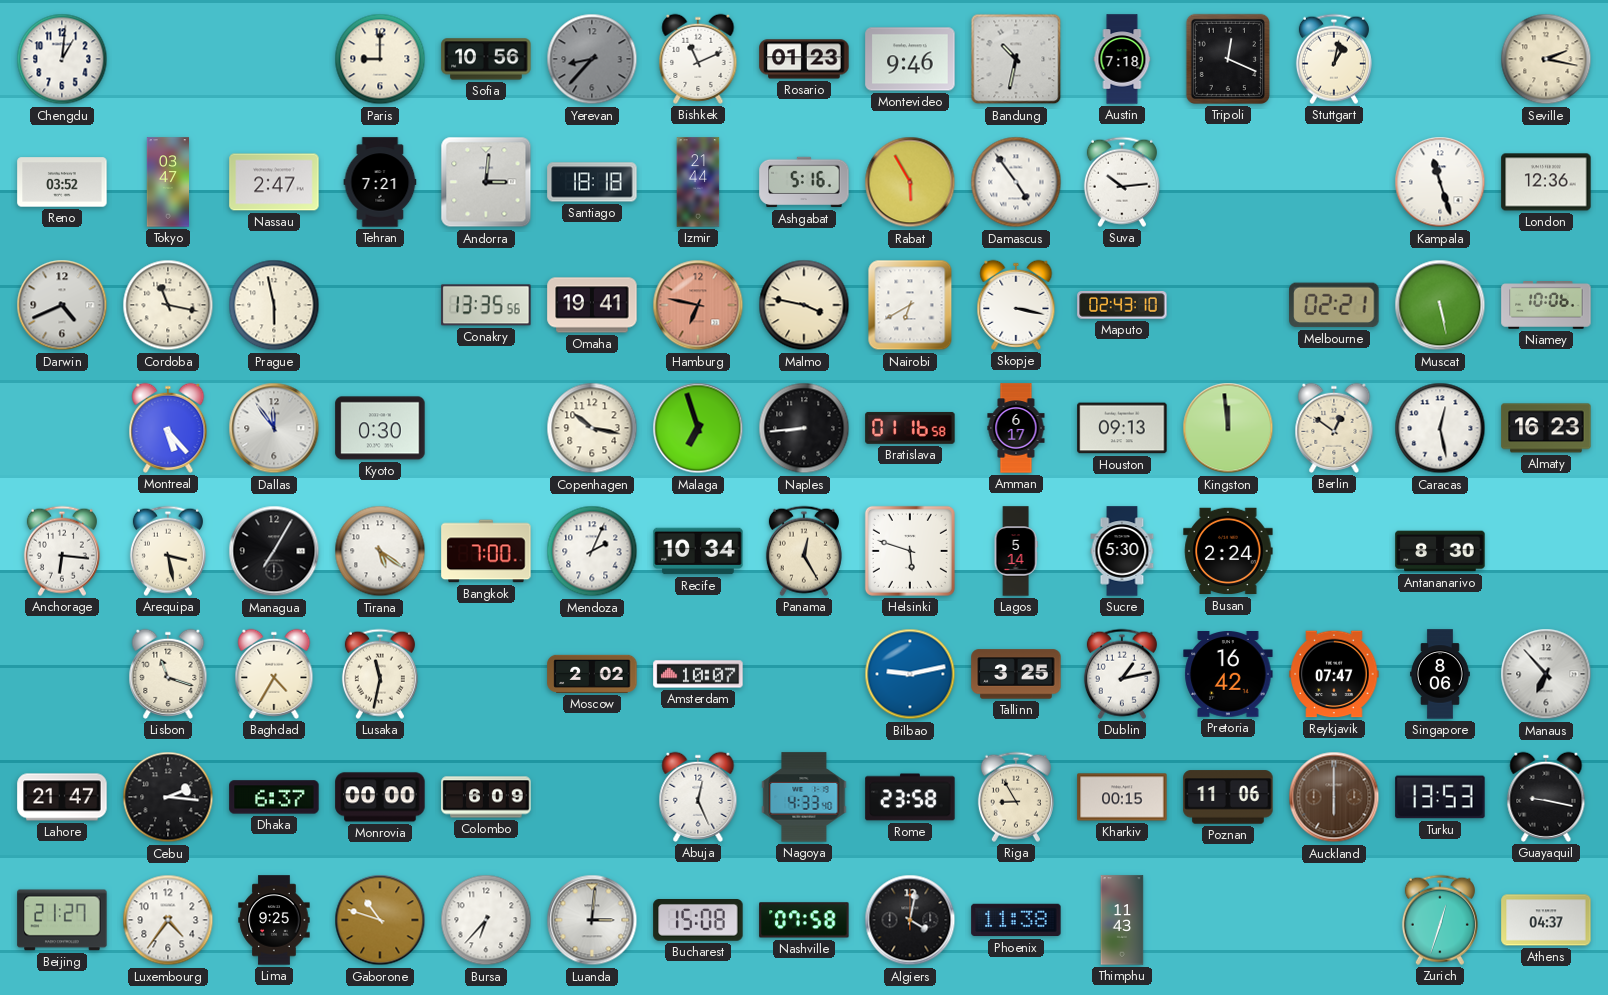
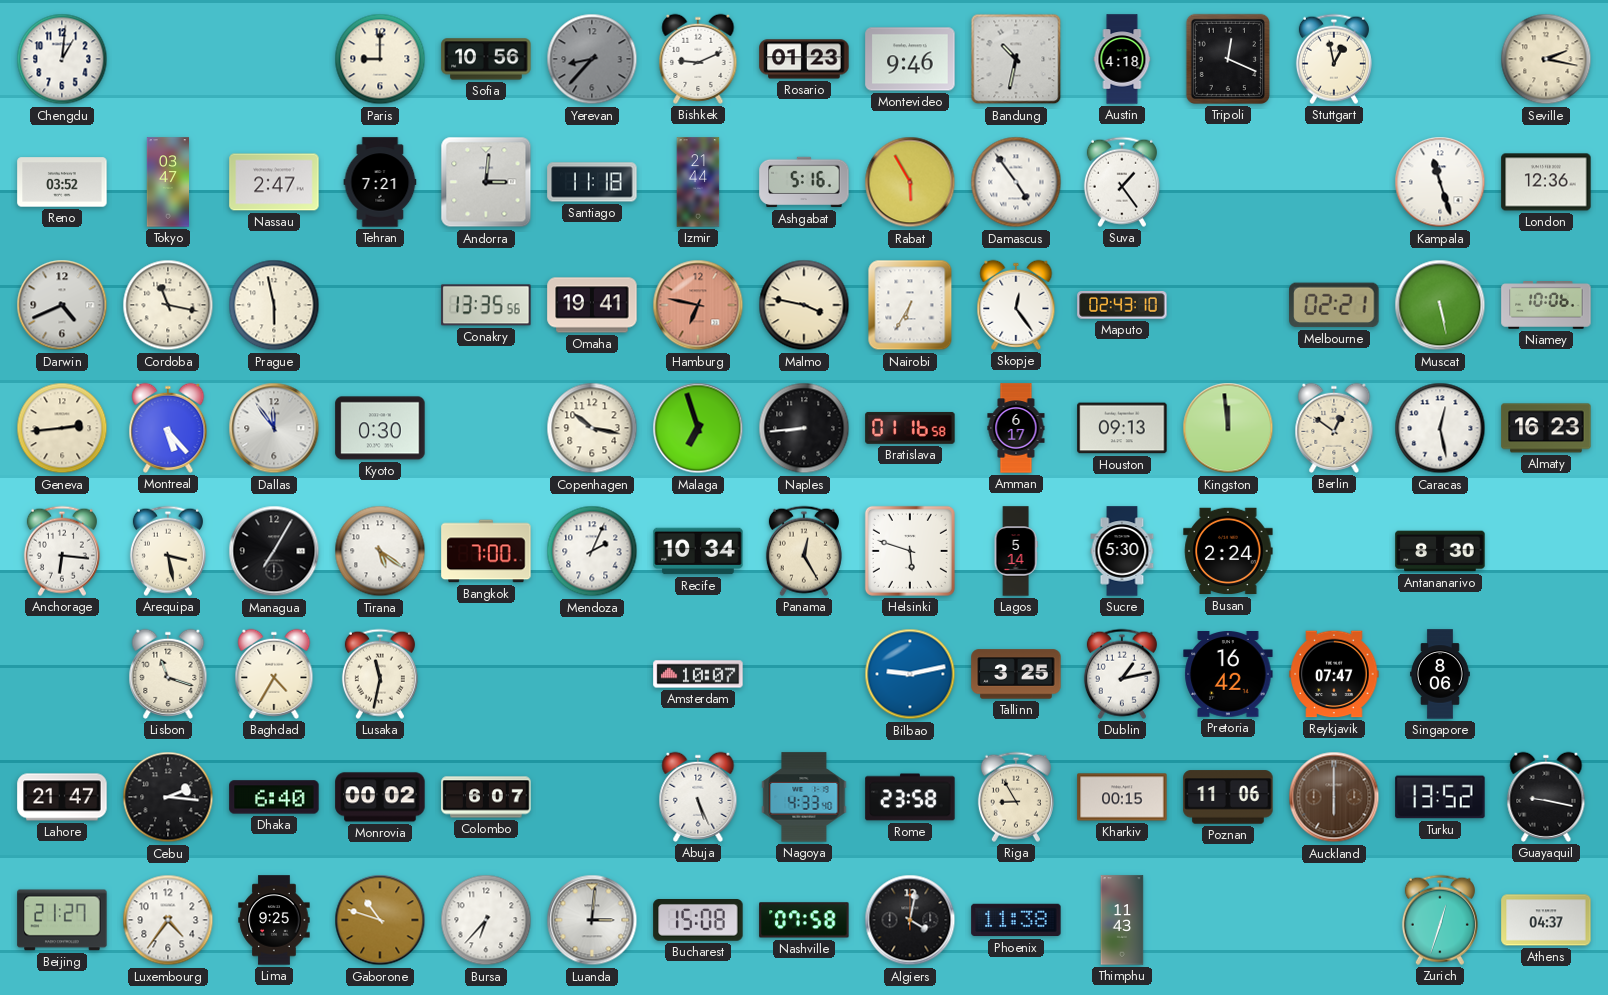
Bishkek: 11:11 -> 9:11
Austin: 7:18 -> 4:18
Stuttgart: 1:02 -> 12:58
Santiago: 18:18 -> 11:18
Suva: 10:14 -> 1:24
Nairobi: 6:40 -> 6:35
Skopje: 3:17 -> 12:24
Geneva: none -> 2:44
Moscow: 2:02 -> none
Manaus: 6:53 -> none
Dhaka: 6:37 -> 6:40
Monrovia: 00:00 -> 00:02
Colombo: 6:09 -> 6:07
Abuja: 12:26 -> 5:26
Turku: 13:53 -> 13:52
